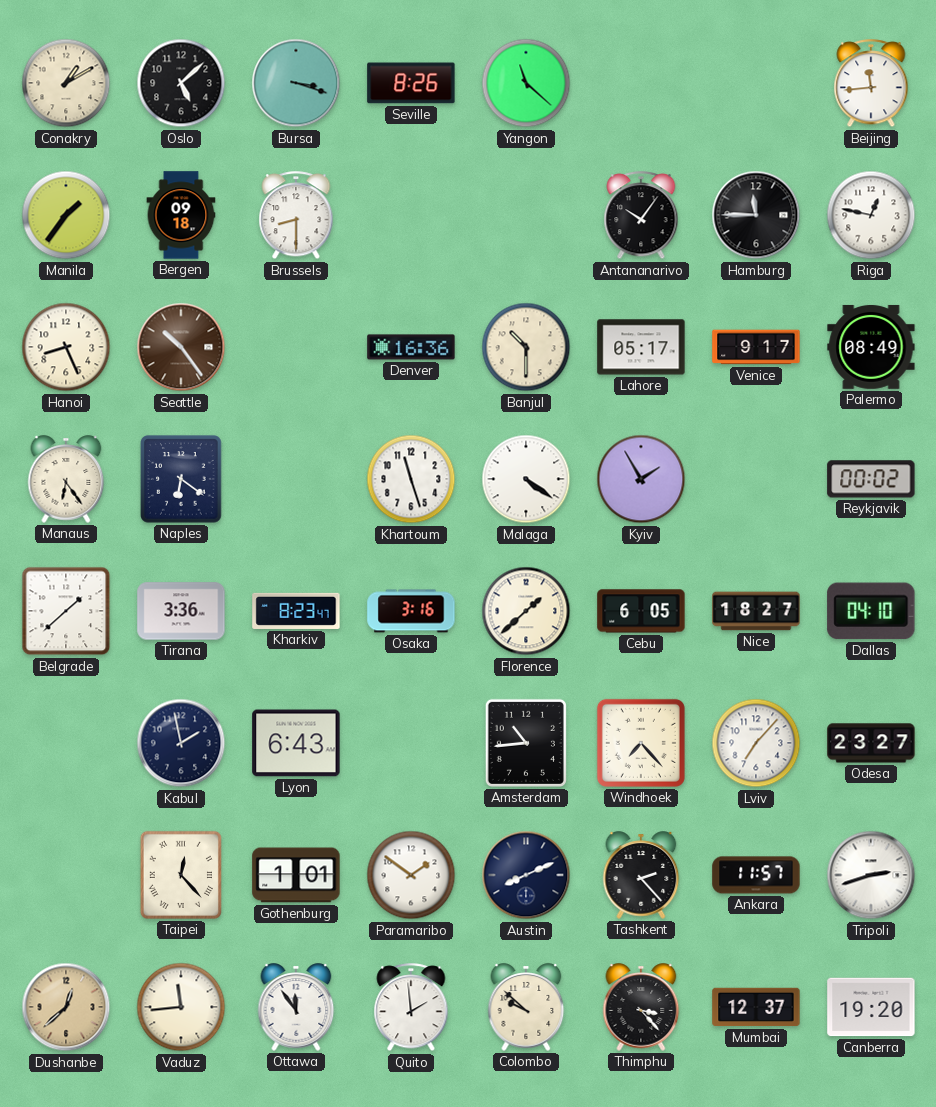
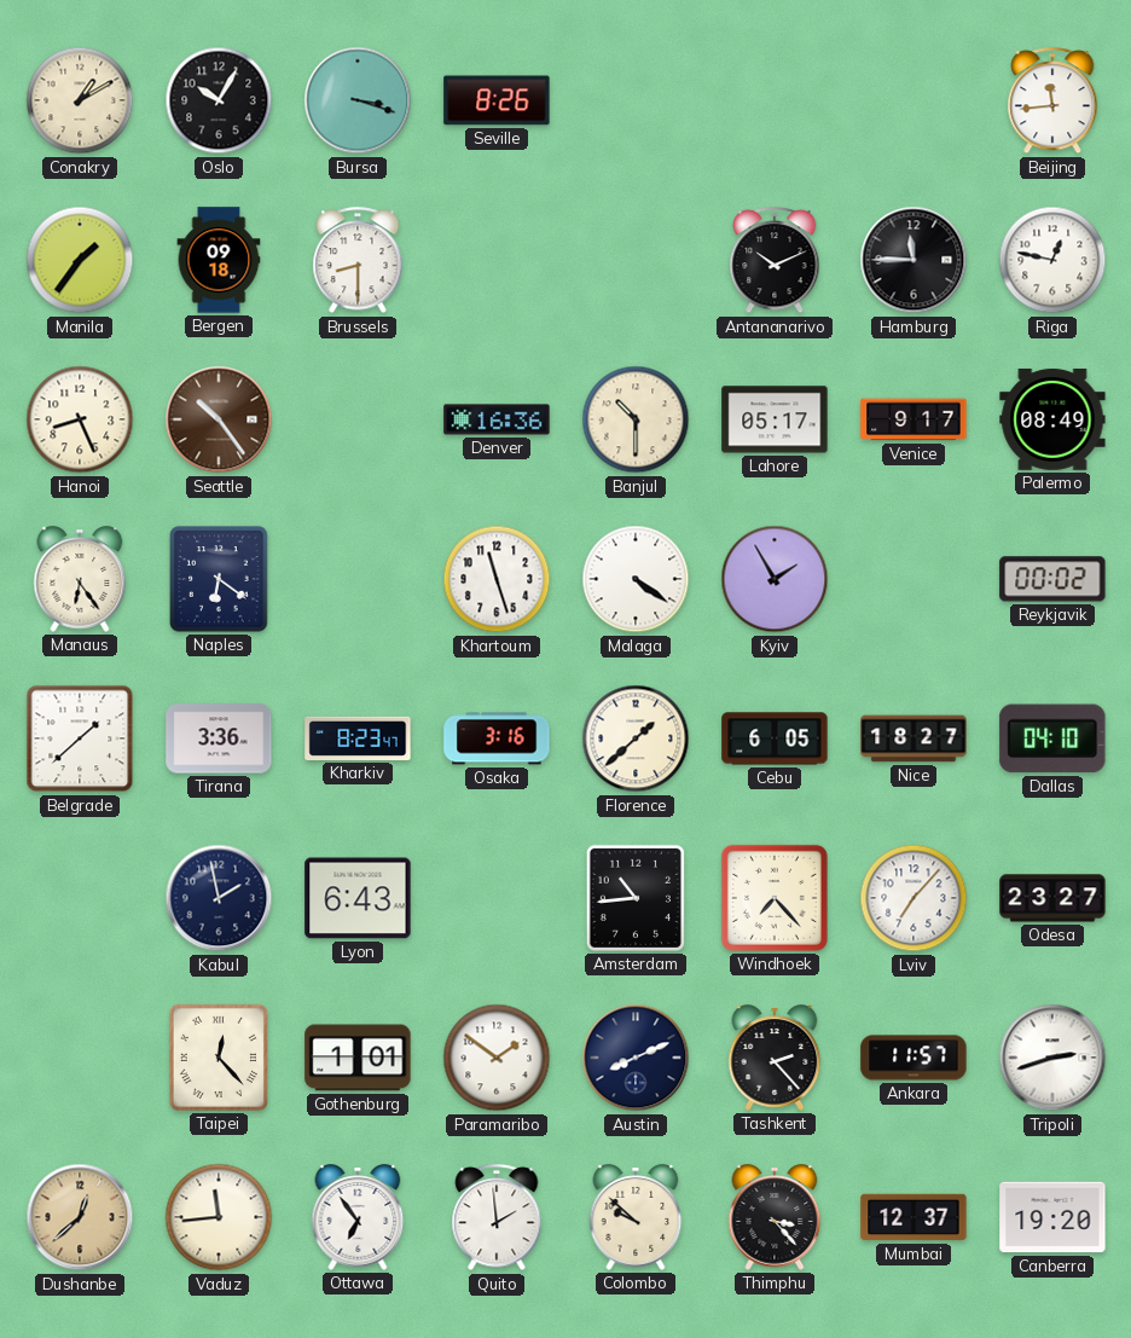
Oslo: 5:08 -> 10:05
Yangon: 11:22 -> none
Antananarivo: 10:06 -> 10:11
Ottawa: 11:54 -> 6:54
